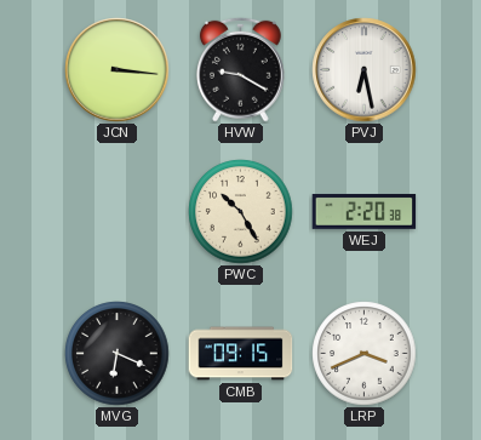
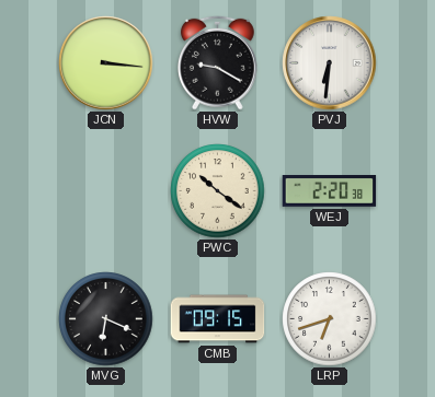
PVJ: 6:28 -> 6:31
PWC: 10:25 -> 10:21
LRP: 3:41 -> 6:42
